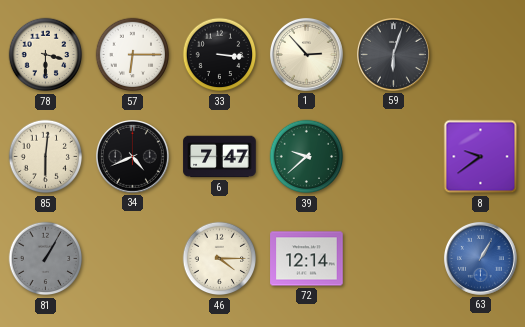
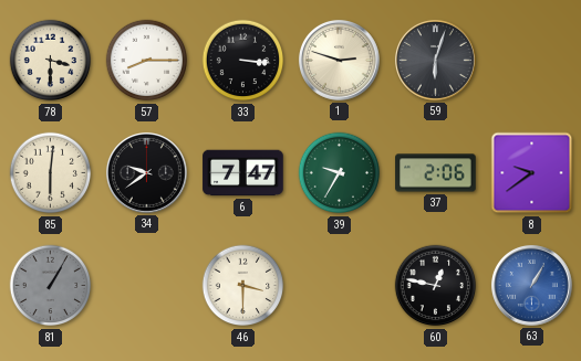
57: 6:15 -> 8:15
1: 2:53 -> 2:48
34: 4:41 -> 9:39
39: 9:38 -> 9:35
37: none -> 2:06
46: 4:15 -> 3:30
72: 12:14 -> none
60: none -> 12:47
